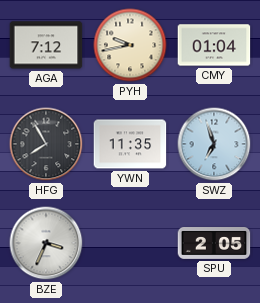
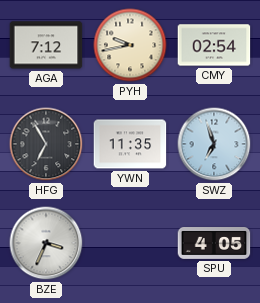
CMY: 01:04 -> 02:54
HFG: 7:55 -> 6:55
SPU: 2:05 -> 4:05
